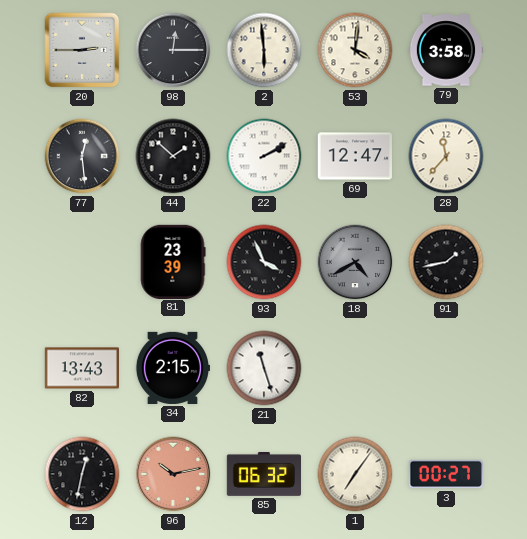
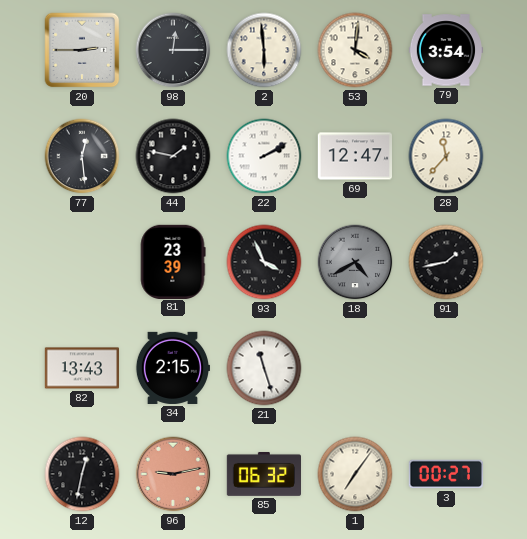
79: 3:58 -> 3:54
44: 1:52 -> 1:47
96: 10:13 -> 9:13
